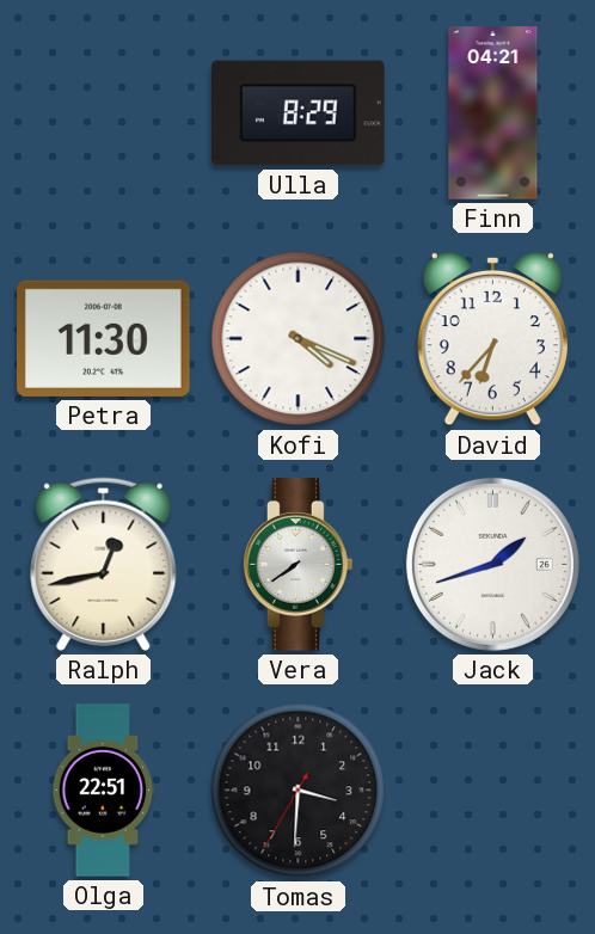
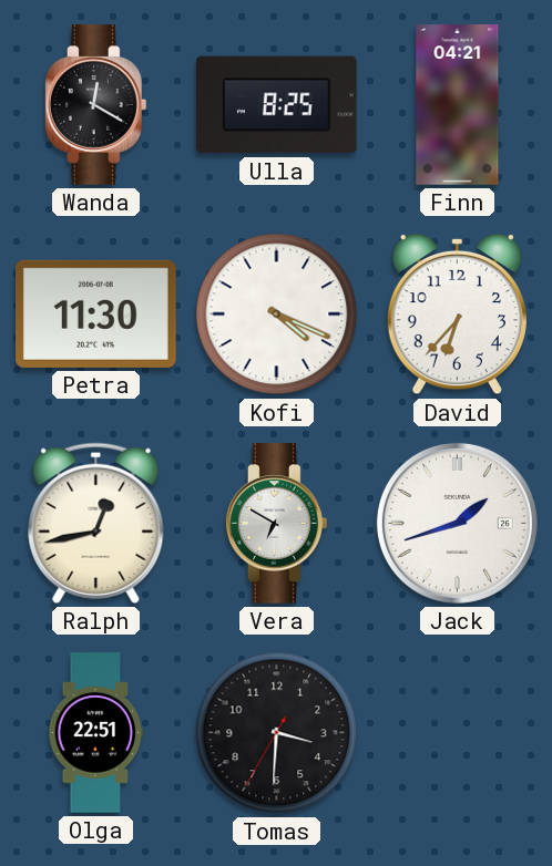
Wanda: none -> 12:20
Ulla: 8:29 -> 8:25
Vera: 7:39 -> 6:50
